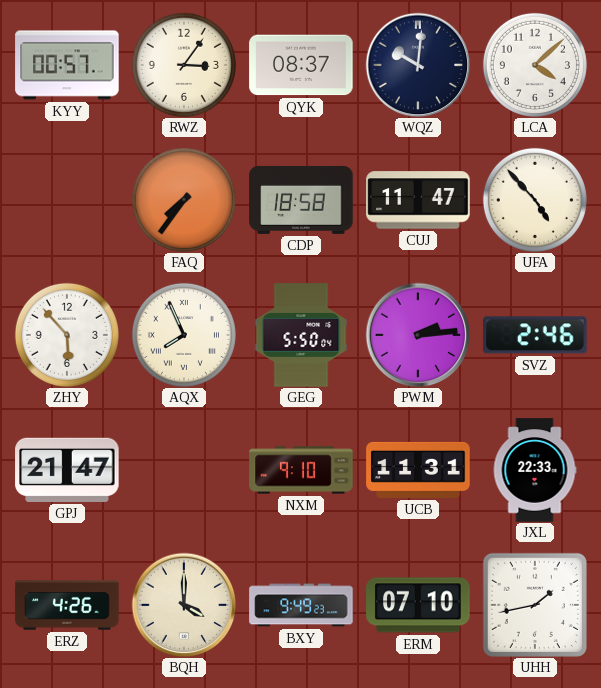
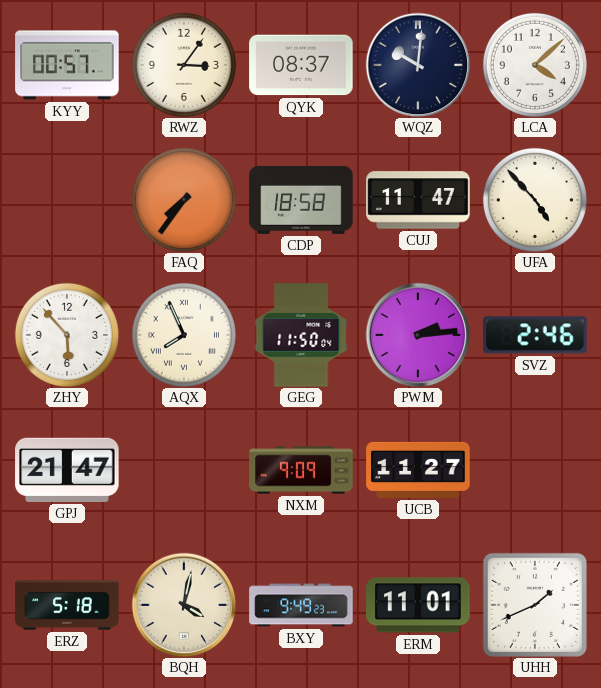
GEG: 5:50 -> 11:50
NXM: 9:10 -> 9:09
UCB: 11:31 -> 11:27
JXL: 22:33 -> none
ERZ: 4:26 -> 5:18
BQH: 4:00 -> 4:02
ERM: 07:10 -> 11:01
UHH: 1:43 -> 1:41
